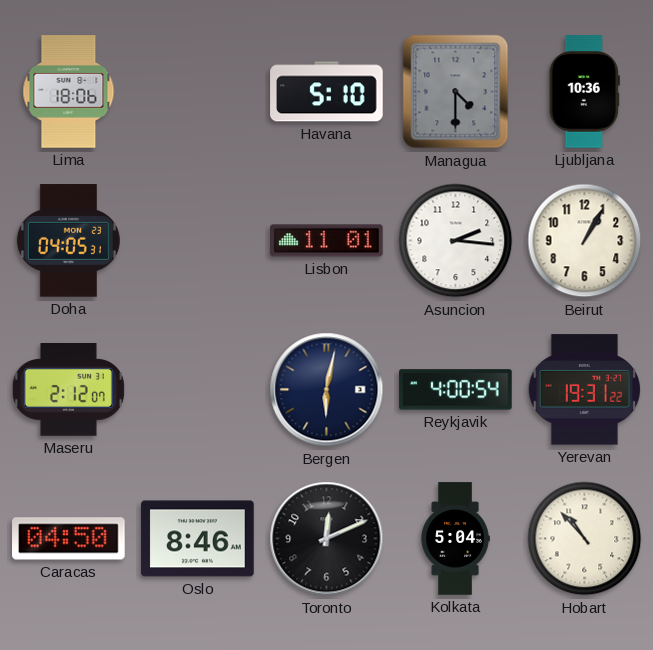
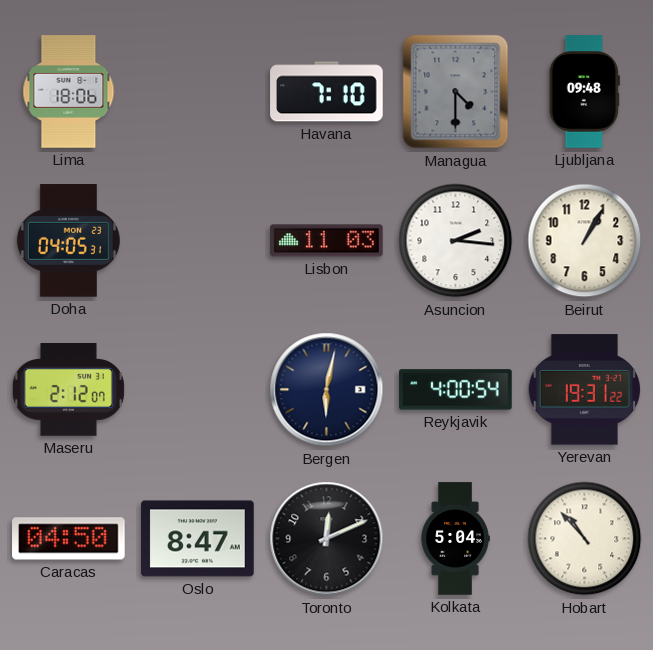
Havana: 5:10 -> 7:10
Ljubljana: 10:36 -> 09:48
Lisbon: 11:01 -> 11:03
Oslo: 8:46 -> 8:47
